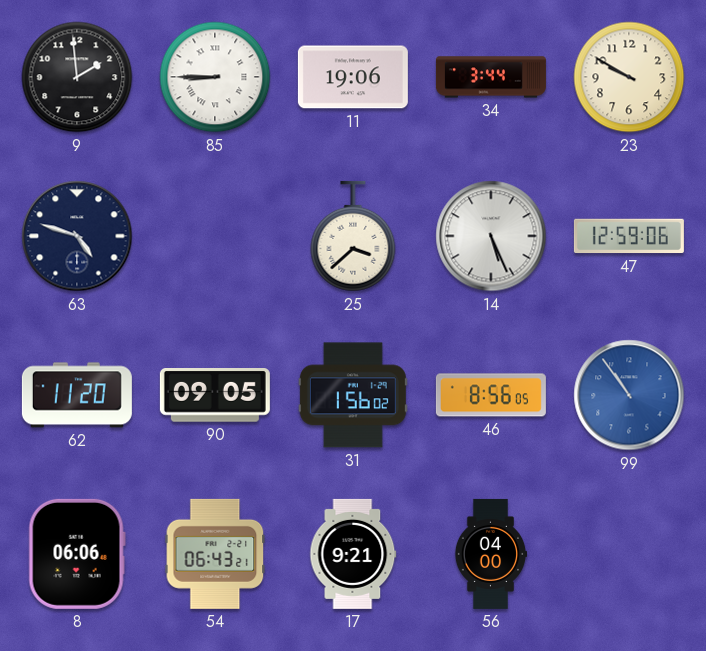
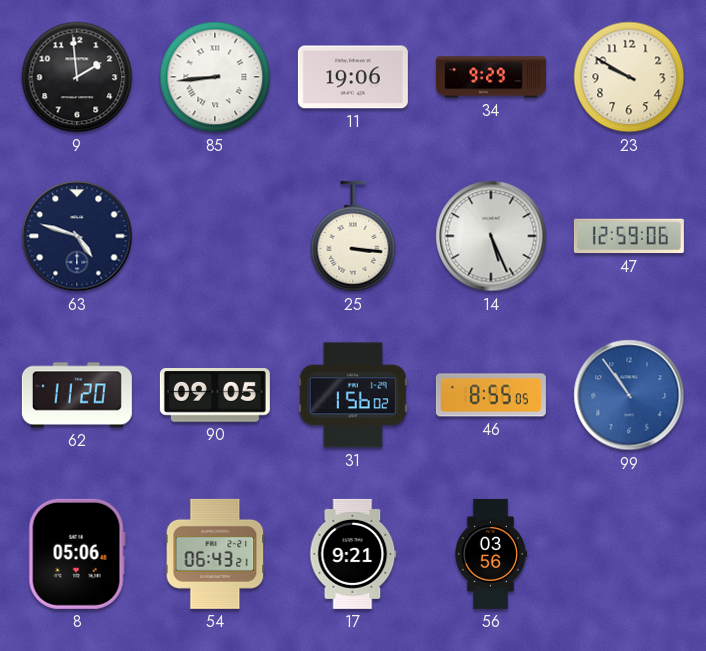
85: 8:45 -> 8:44
34: 3:44 -> 9:29
25: 3:38 -> 3:16
46: 8:56 -> 8:55
8: 06:06 -> 05:06
56: 04:00 -> 03:56
